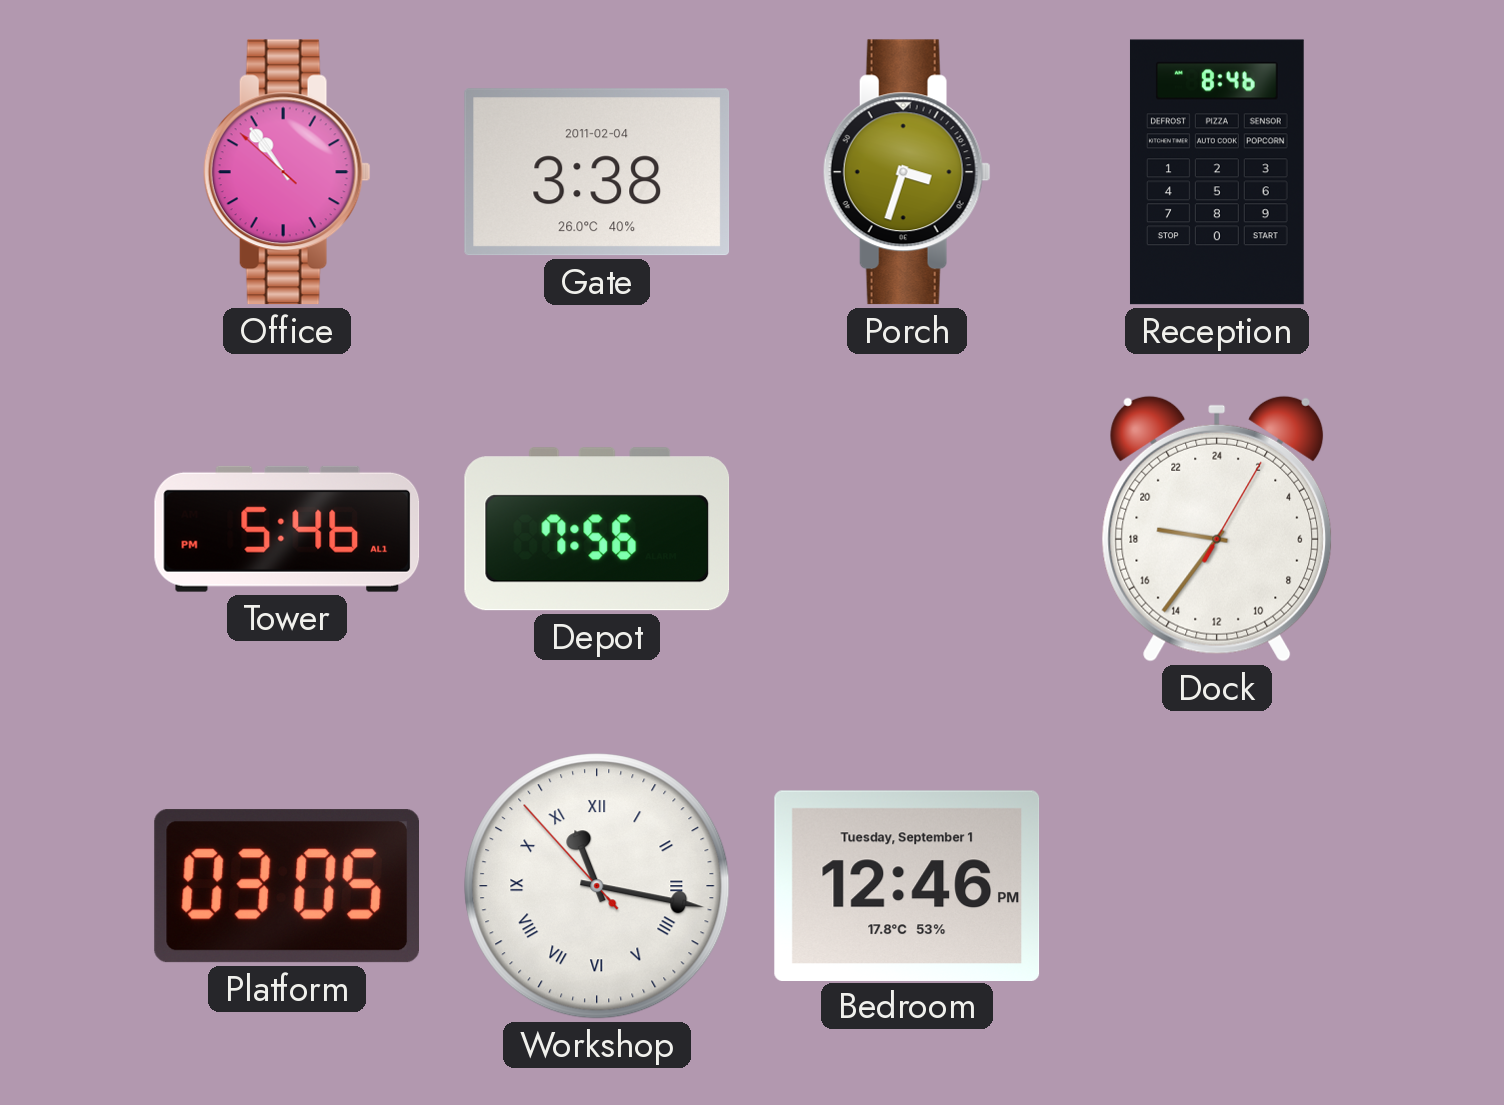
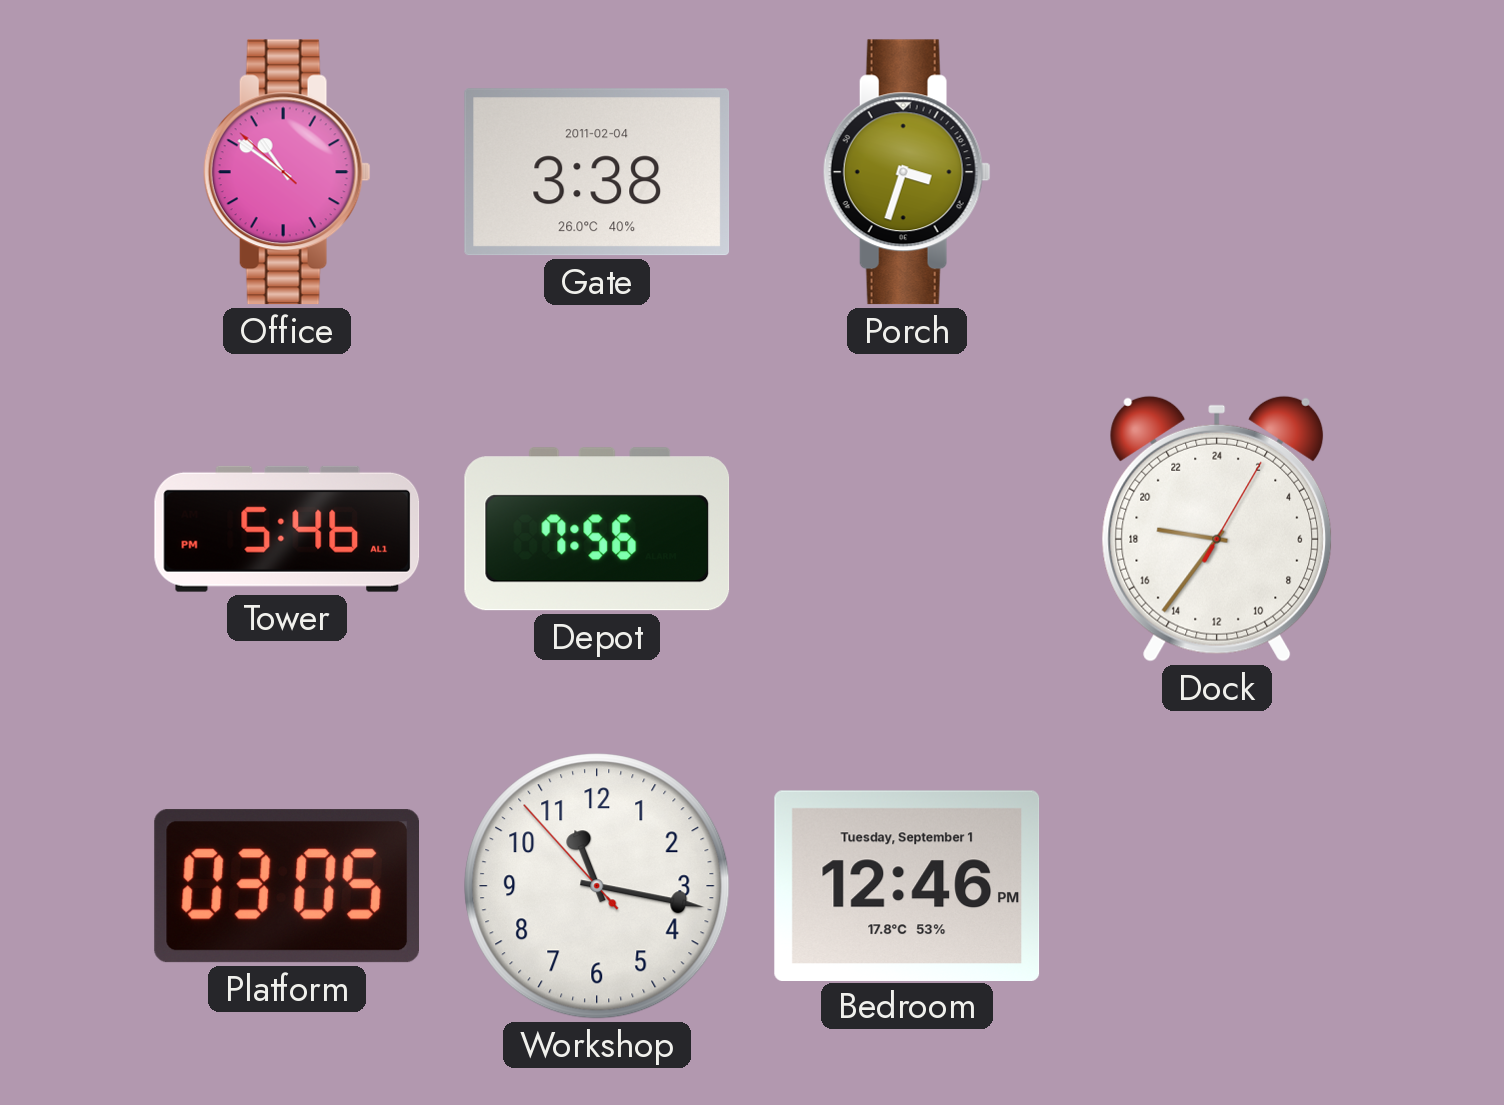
Office: 10:53 -> 10:50
Reception: 8:46 -> none
Workshop numerals: Roman -> Arabic
